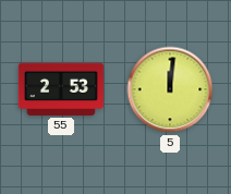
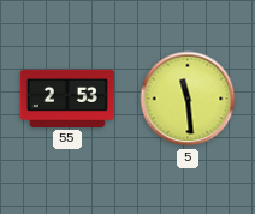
5: 12:01 -> 11:29
